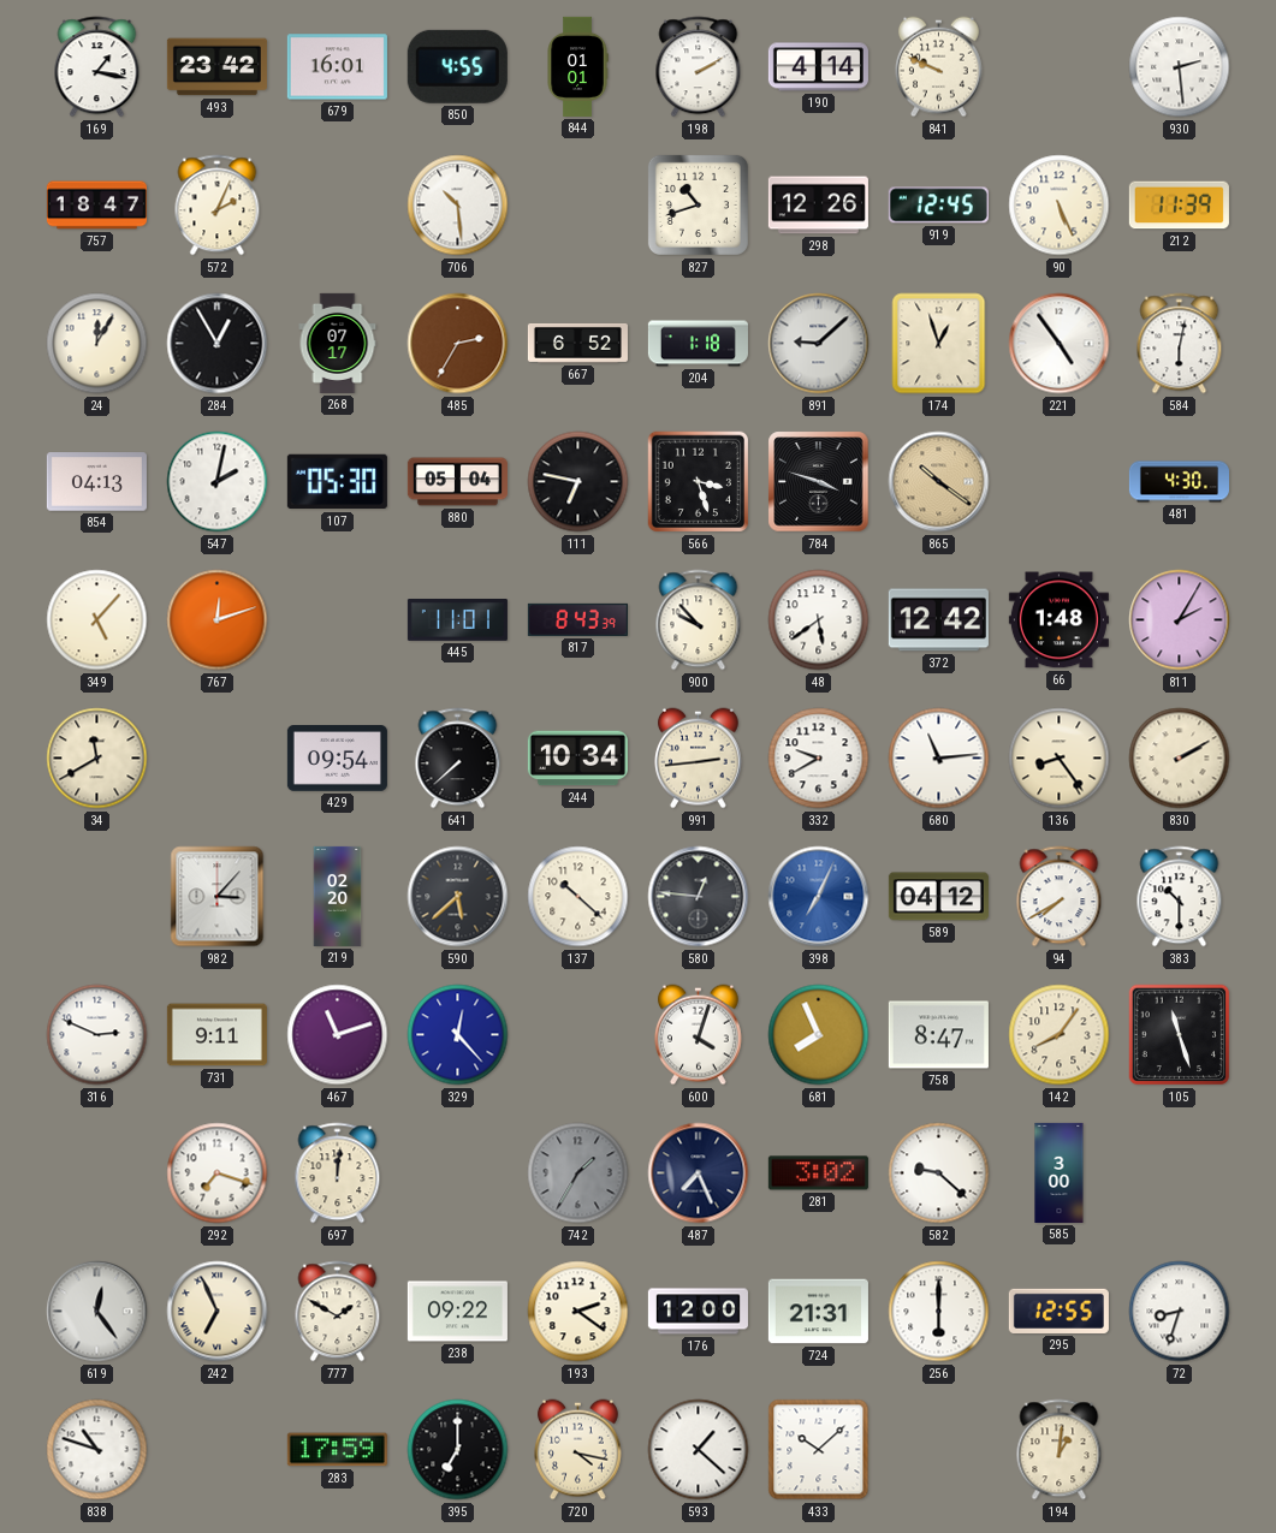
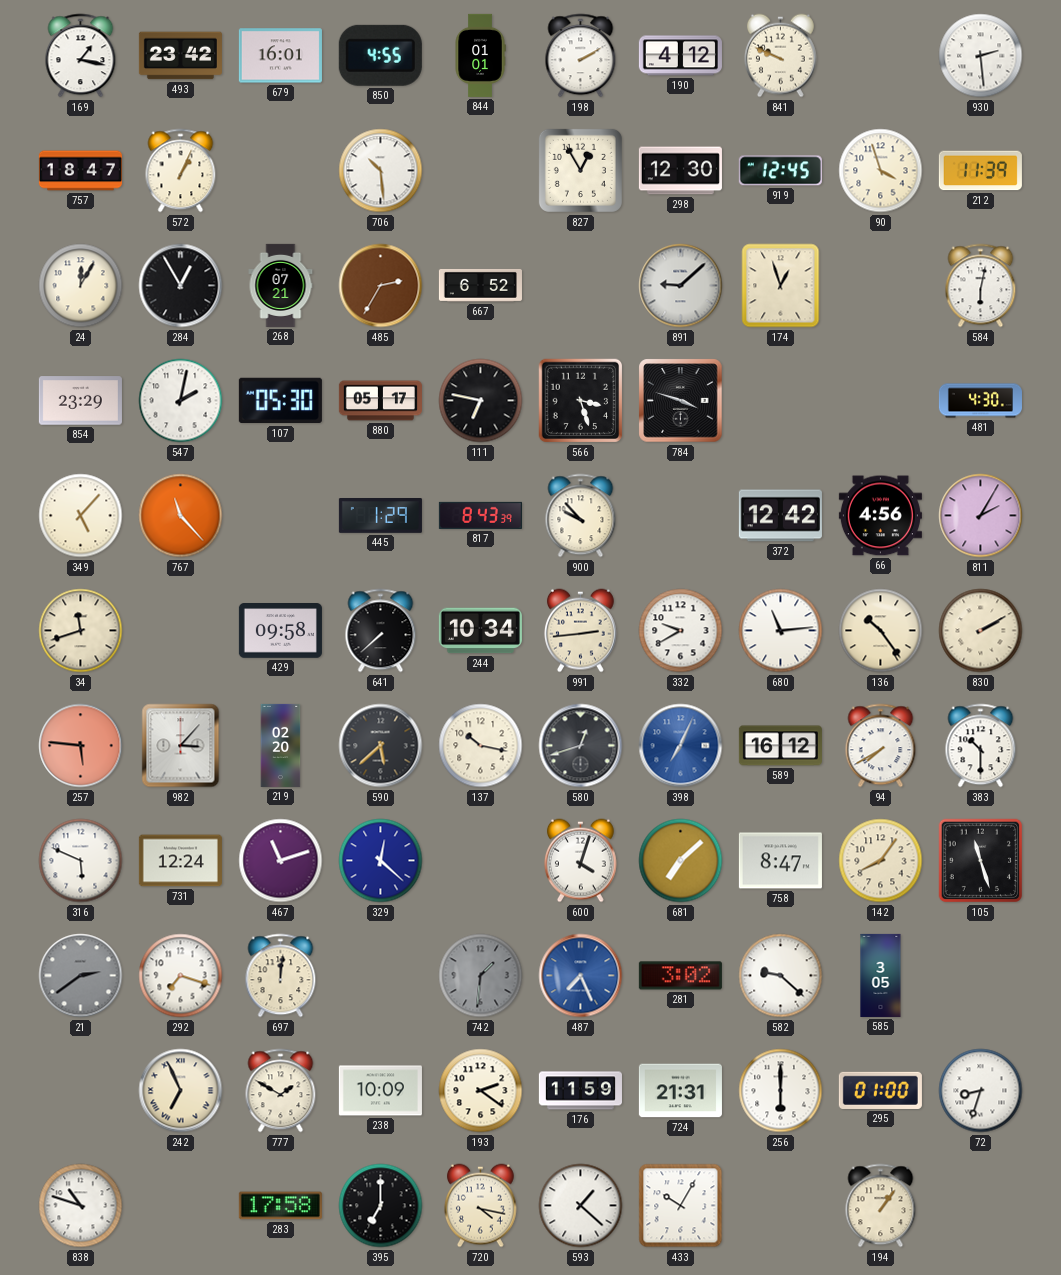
190: 4:14 -> 4:12
572: 2:04 -> 1:04
827: 10:42 -> 12:55
298: 12:26 -> 12:30
90: 5:26 -> 3:57
268: 07:17 -> 07:21
204: 1:18 -> none
221: 4:54 -> none
854: 04:13 -> 23:29
880: 05:04 -> 05:17
865: 10:21 -> none
767: 12:12 -> 11:23
445: 11:01 -> 1:29
48: 5:39 -> none
66: 1:48 -> 4:56
34: 11:40 -> 11:42
429: 09:54 -> 09:58
136: 8:24 -> 10:24
257: none -> 5:46
137: 10:22 -> 10:17
580: 12:46 -> 12:42
589: 04:12 -> 16:12
316: 2:49 -> 5:49
731: 9:11 -> 12:24
329: 12:23 -> 12:22
681: 7:56 -> 7:08
21: none -> 2:39
742: 1:35 -> 1:31
487 dial: navy -> blue
585: 3:00 -> 3:05
619: 12:24 -> none
238: 09:22 -> 10:09
176: 12:00 -> 11:59
295: 12:55 -> 01:00
283: 17:59 -> 17:58
433: 10:08 -> 10:05
194: 1:01 -> 1:06
